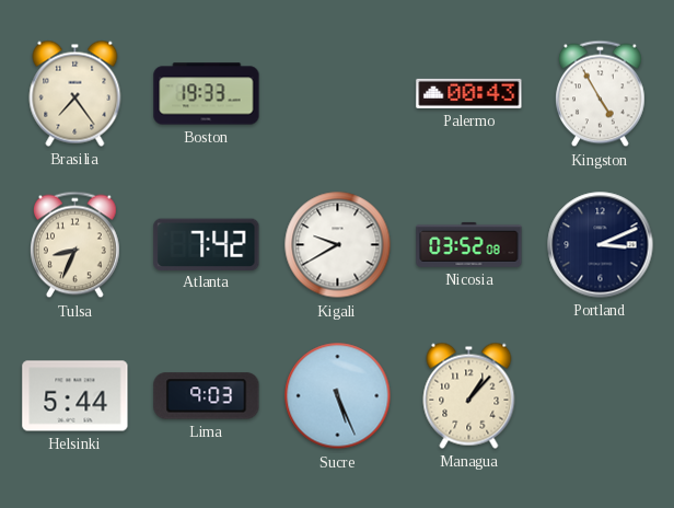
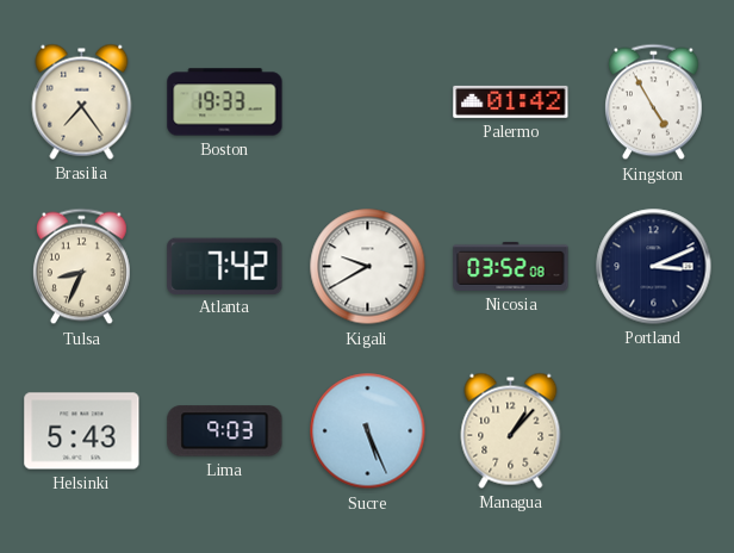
Palermo: 00:43 -> 01:42
Helsinki: 5:44 -> 5:43
